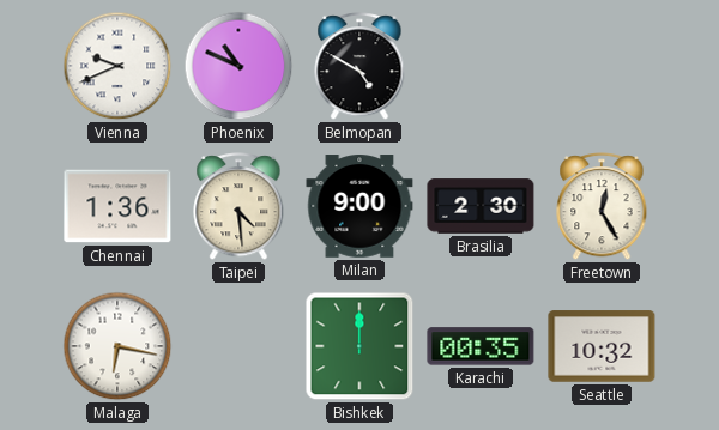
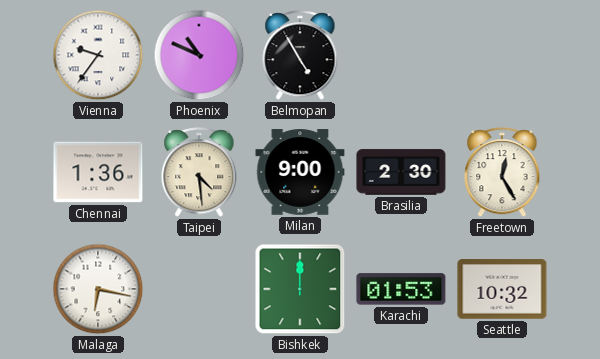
Vienna: 9:41 -> 9:36
Belmopan: 4:50 -> 4:55
Karachi: 00:35 -> 01:53
